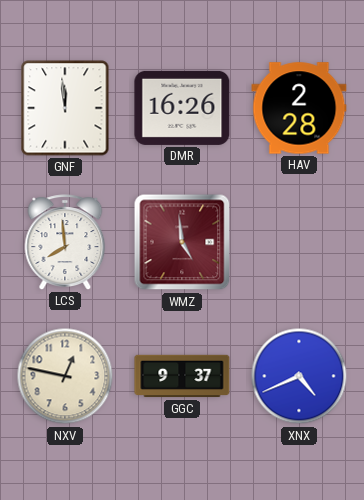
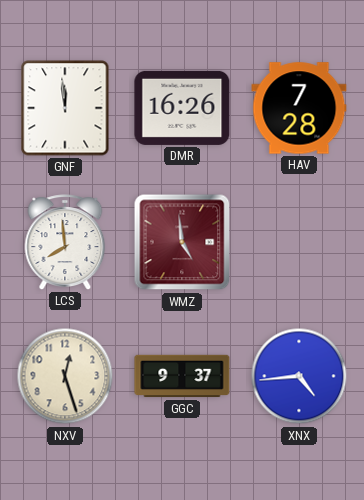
HAV: 2:28 -> 7:28
NXV: 12:47 -> 12:27
XNX: 4:41 -> 4:44
